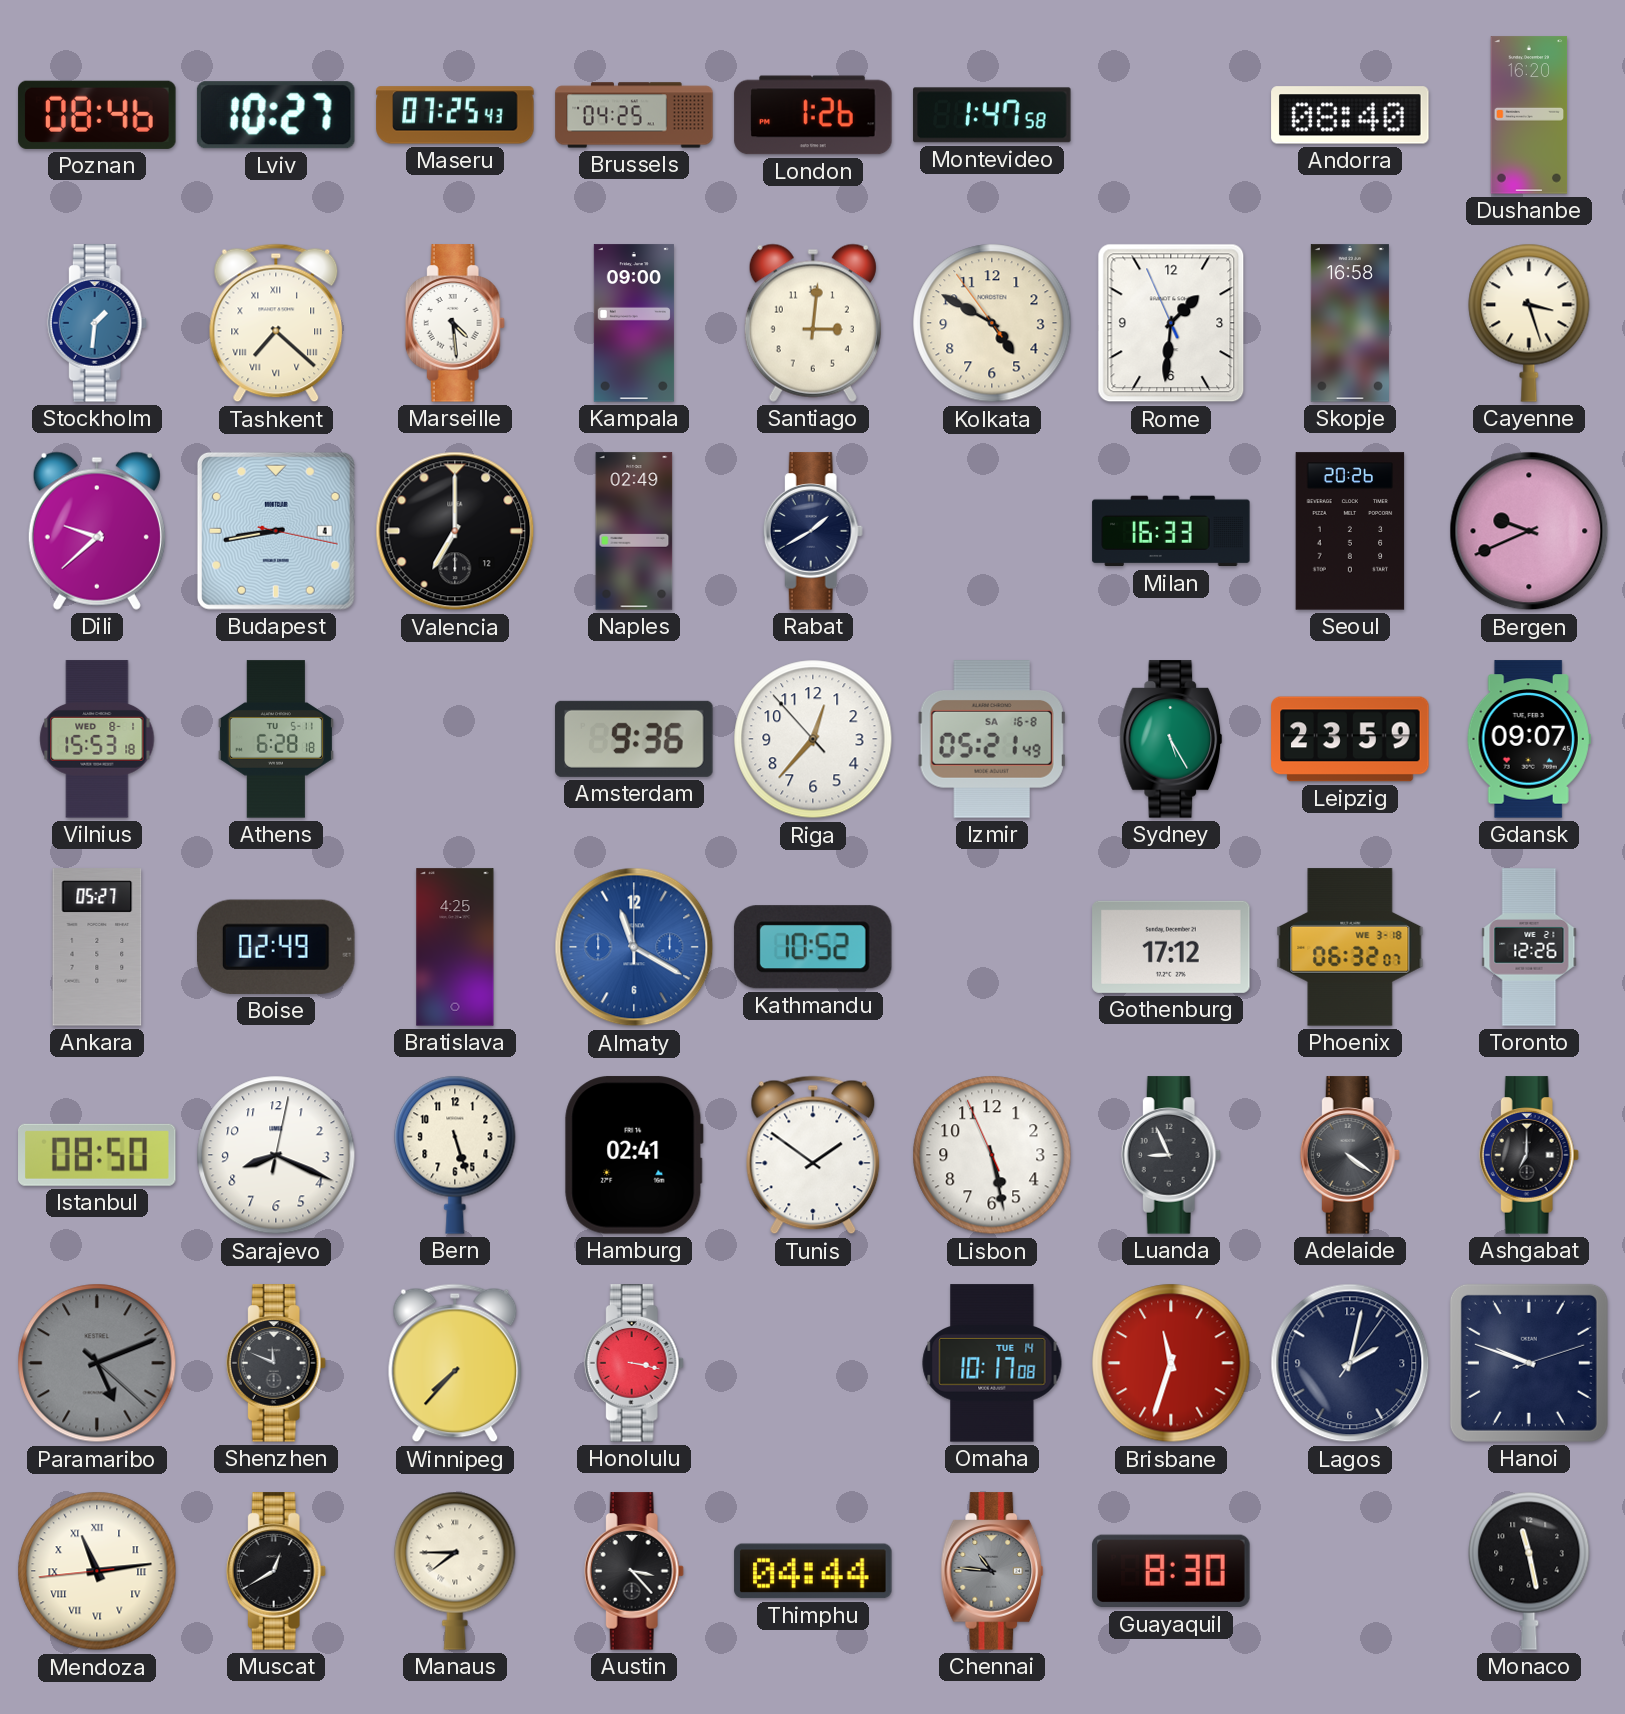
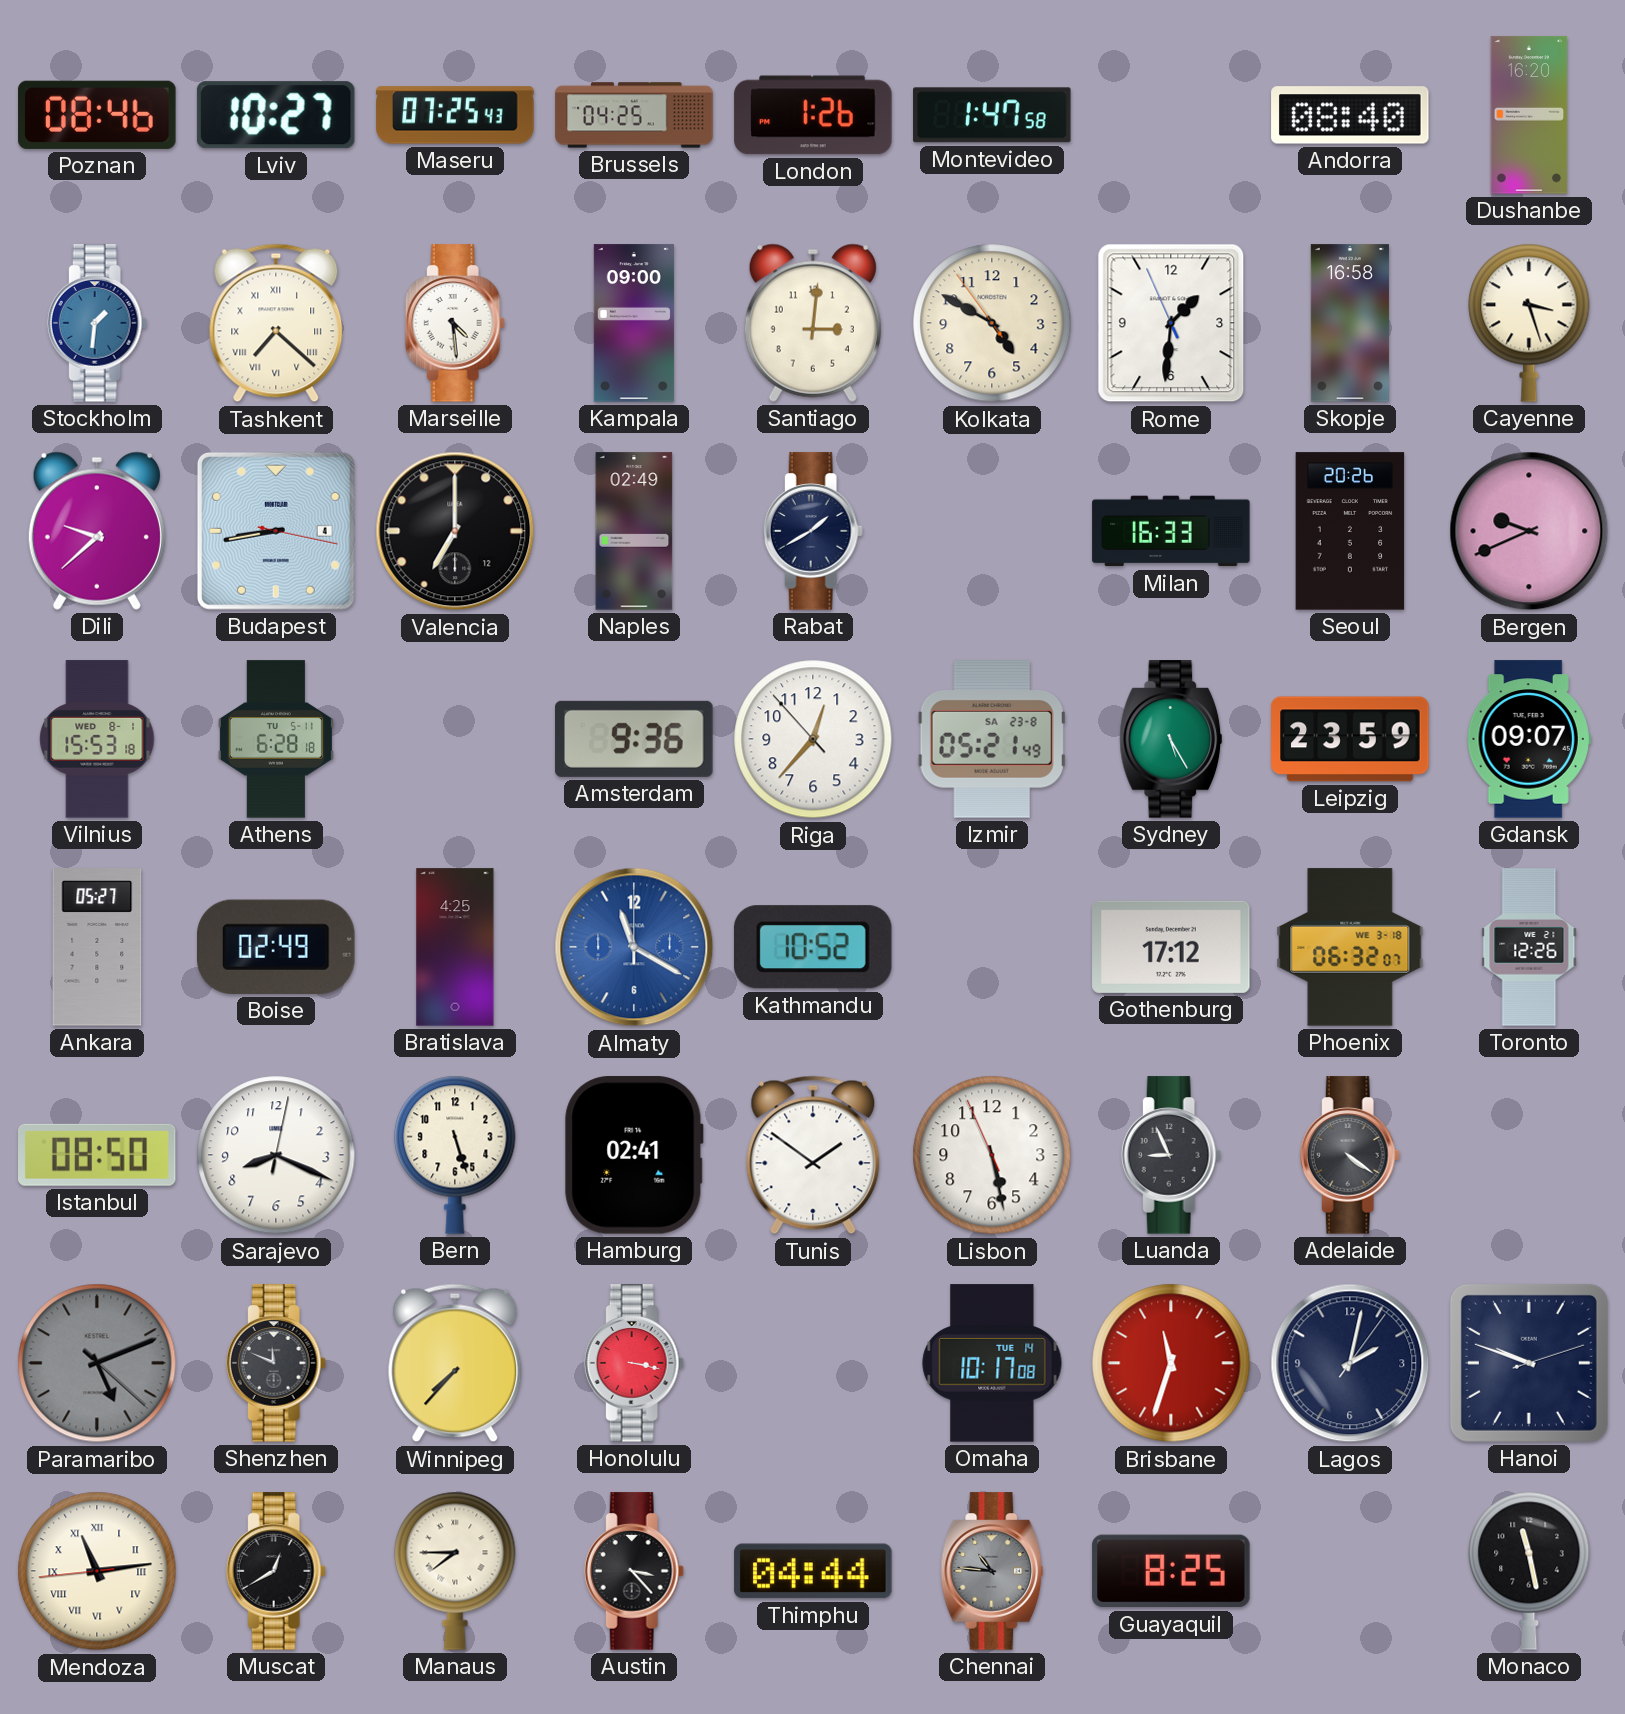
Izmir date: SA 16-8 -> SA 23-8
Ashgabat: 7:00 -> none
Guayaquil: 8:30 -> 8:25
